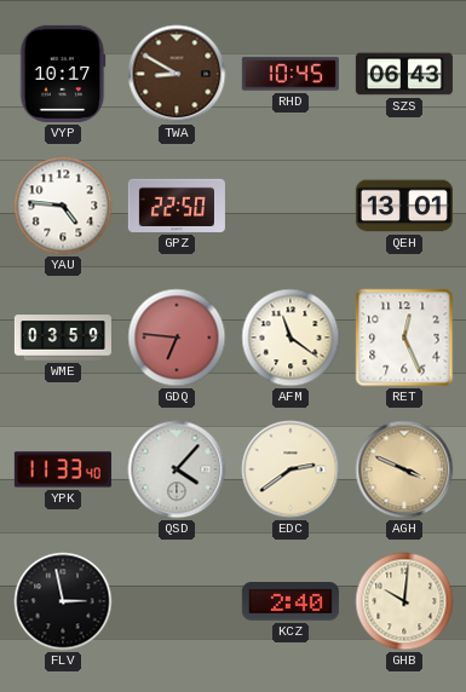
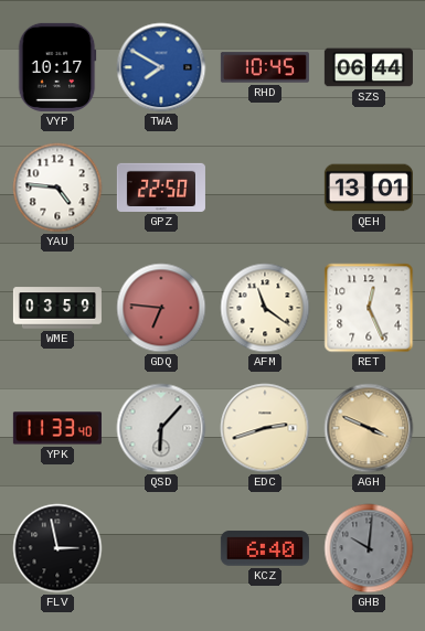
TWA: 8:50 -> 7:50
TWA dial: brown -> blue
SZS: 06:43 -> 06:44
QSD: 4:07 -> 6:07
EDC: 2:39 -> 2:42
KCZ: 2:40 -> 6:40
GHB dial: cream -> grey
